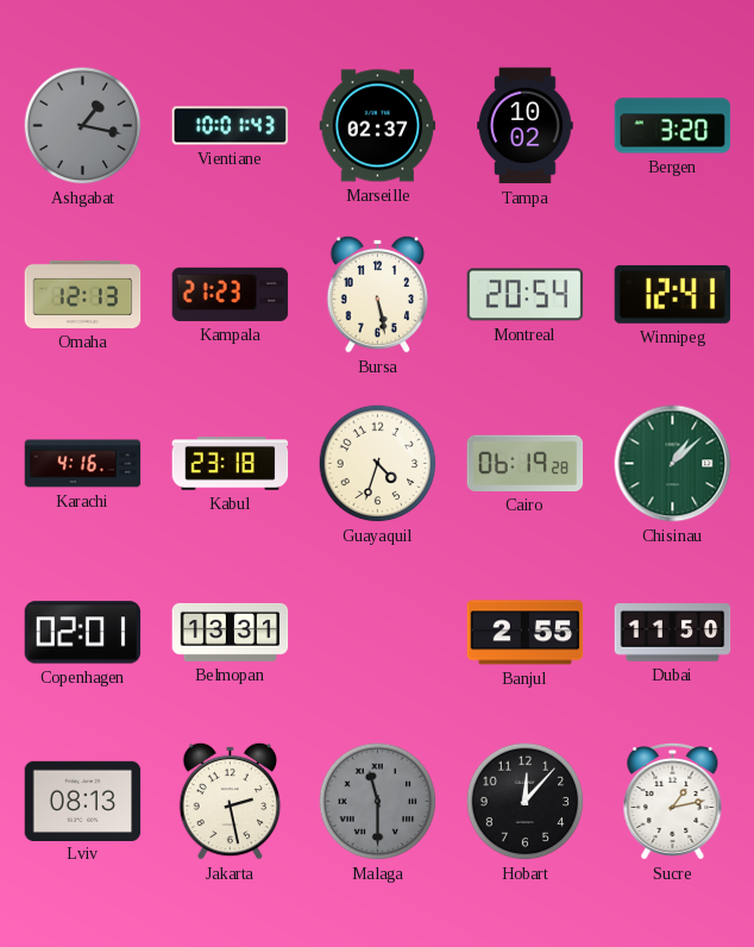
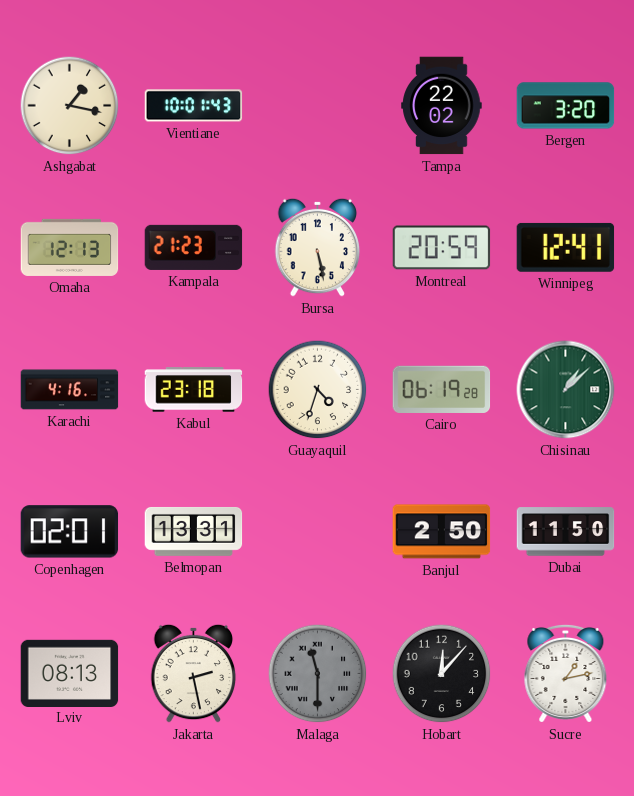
Ashgabat dial: grey -> cream
Marseille: 02:37 -> none
Tampa: 10:02 -> 22:02
Montreal: 20:54 -> 20:59
Banjul: 2:55 -> 2:50
